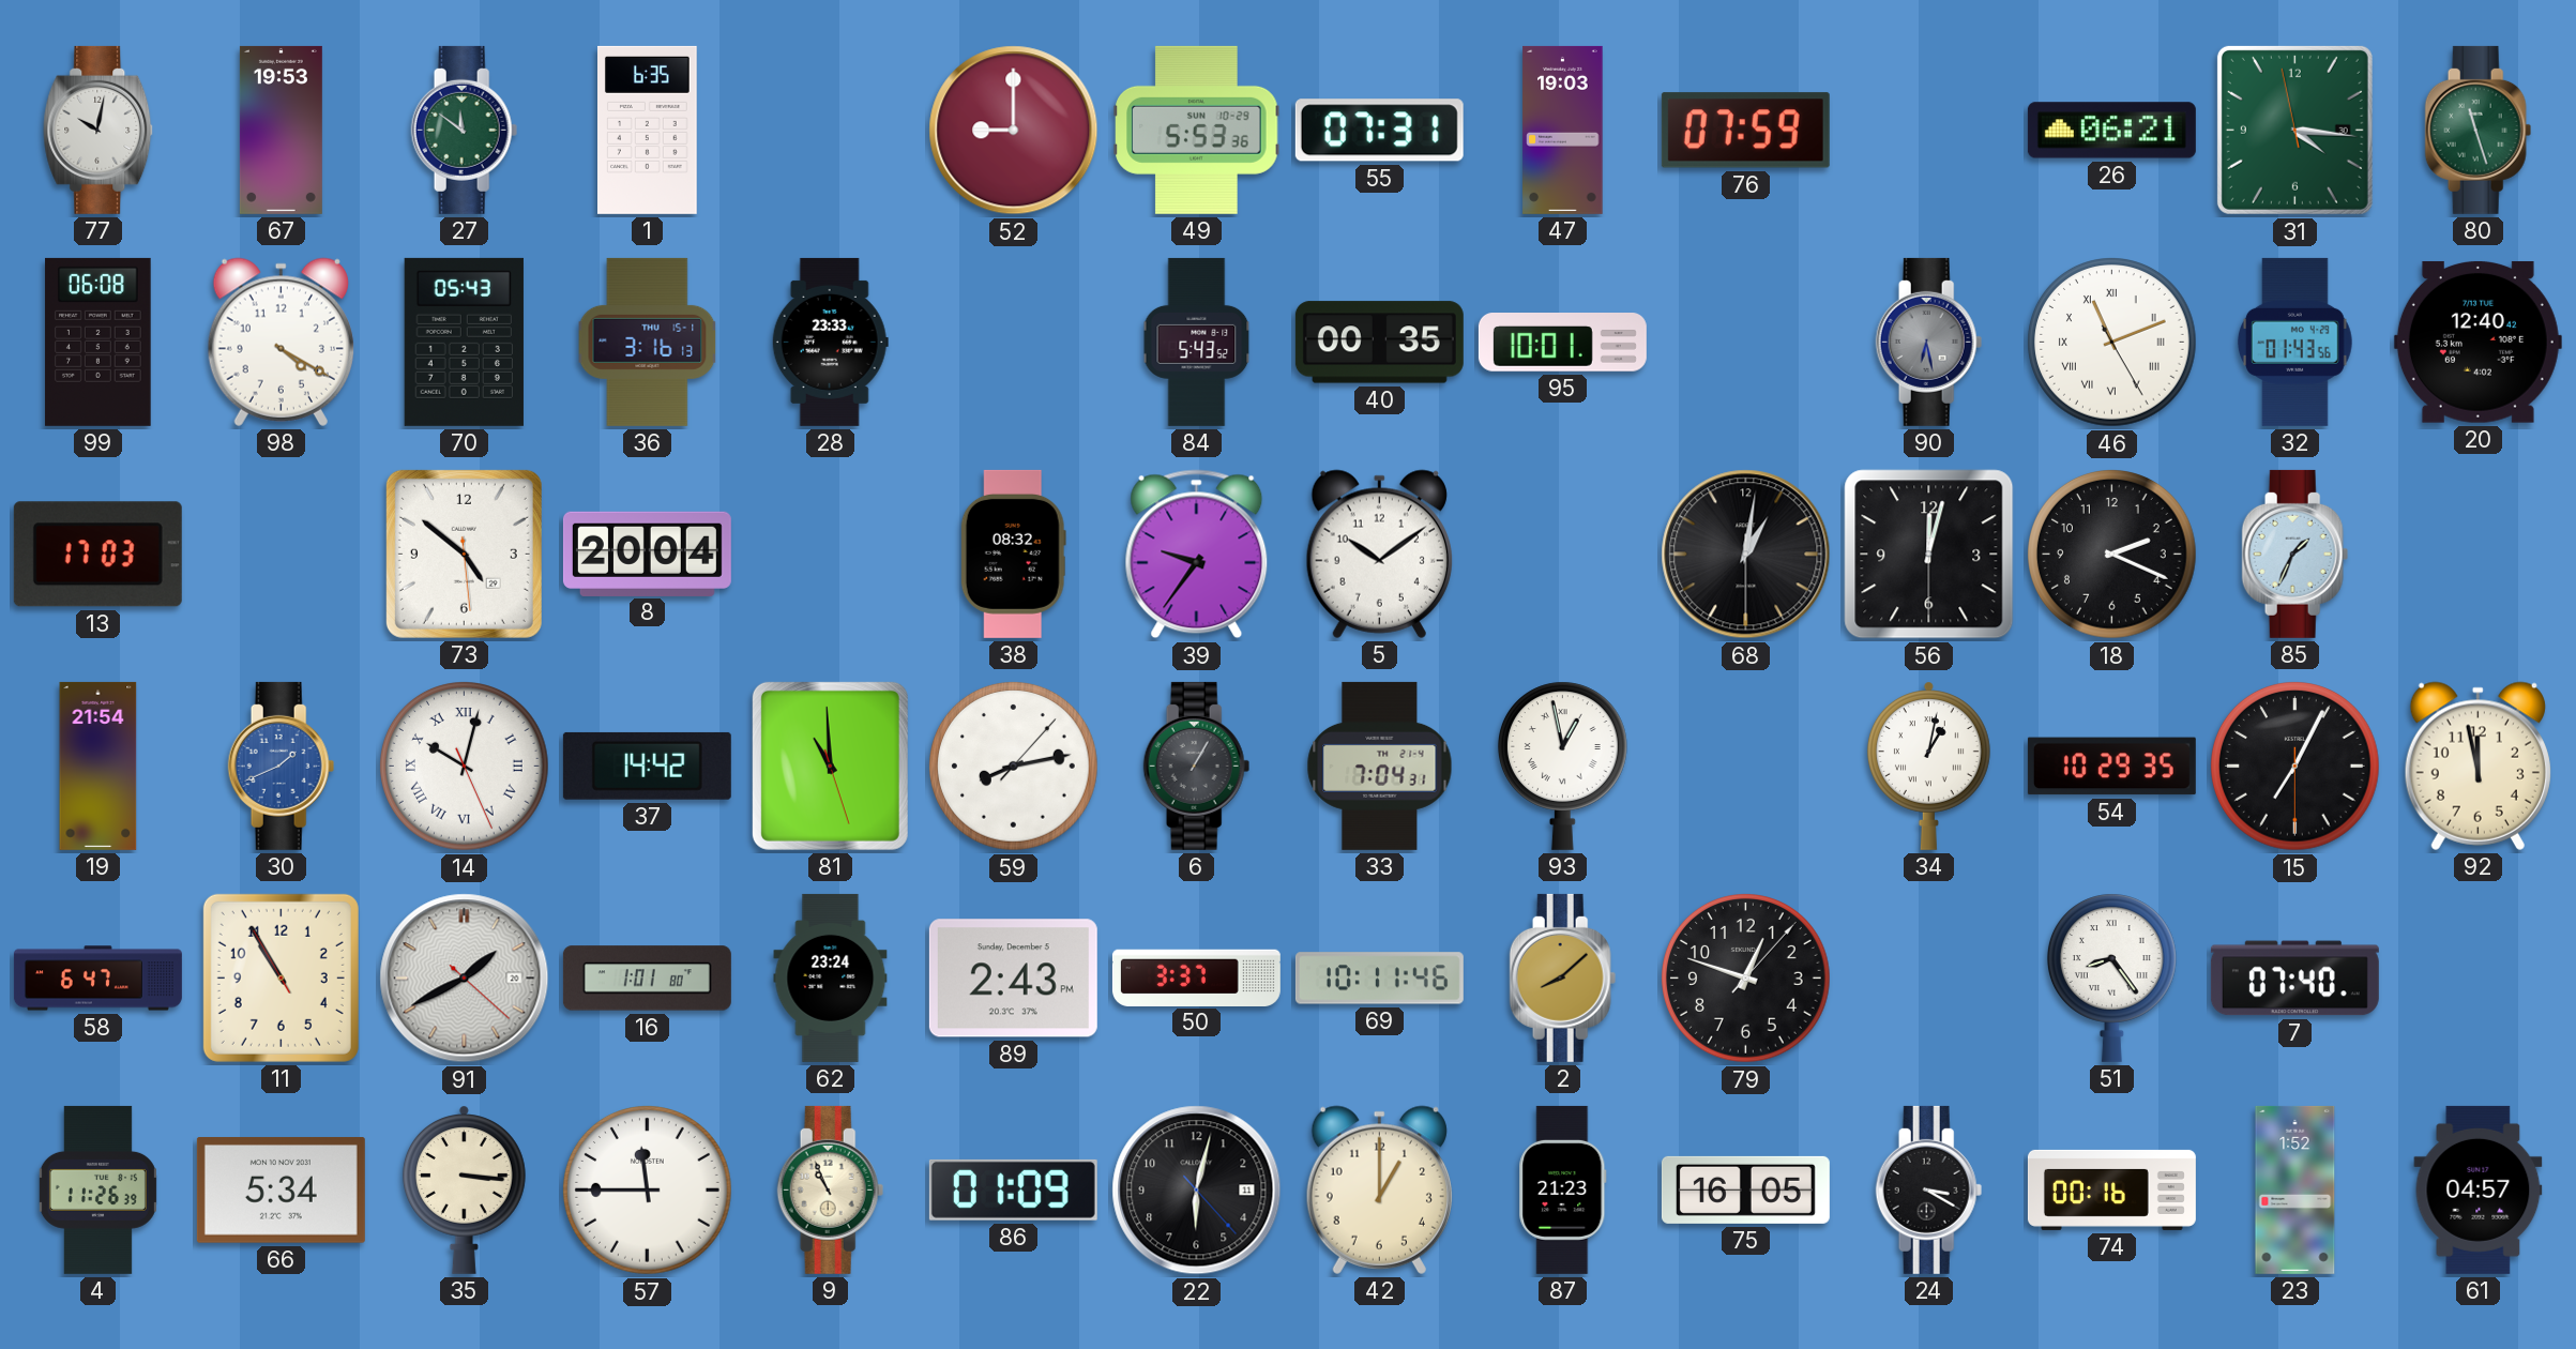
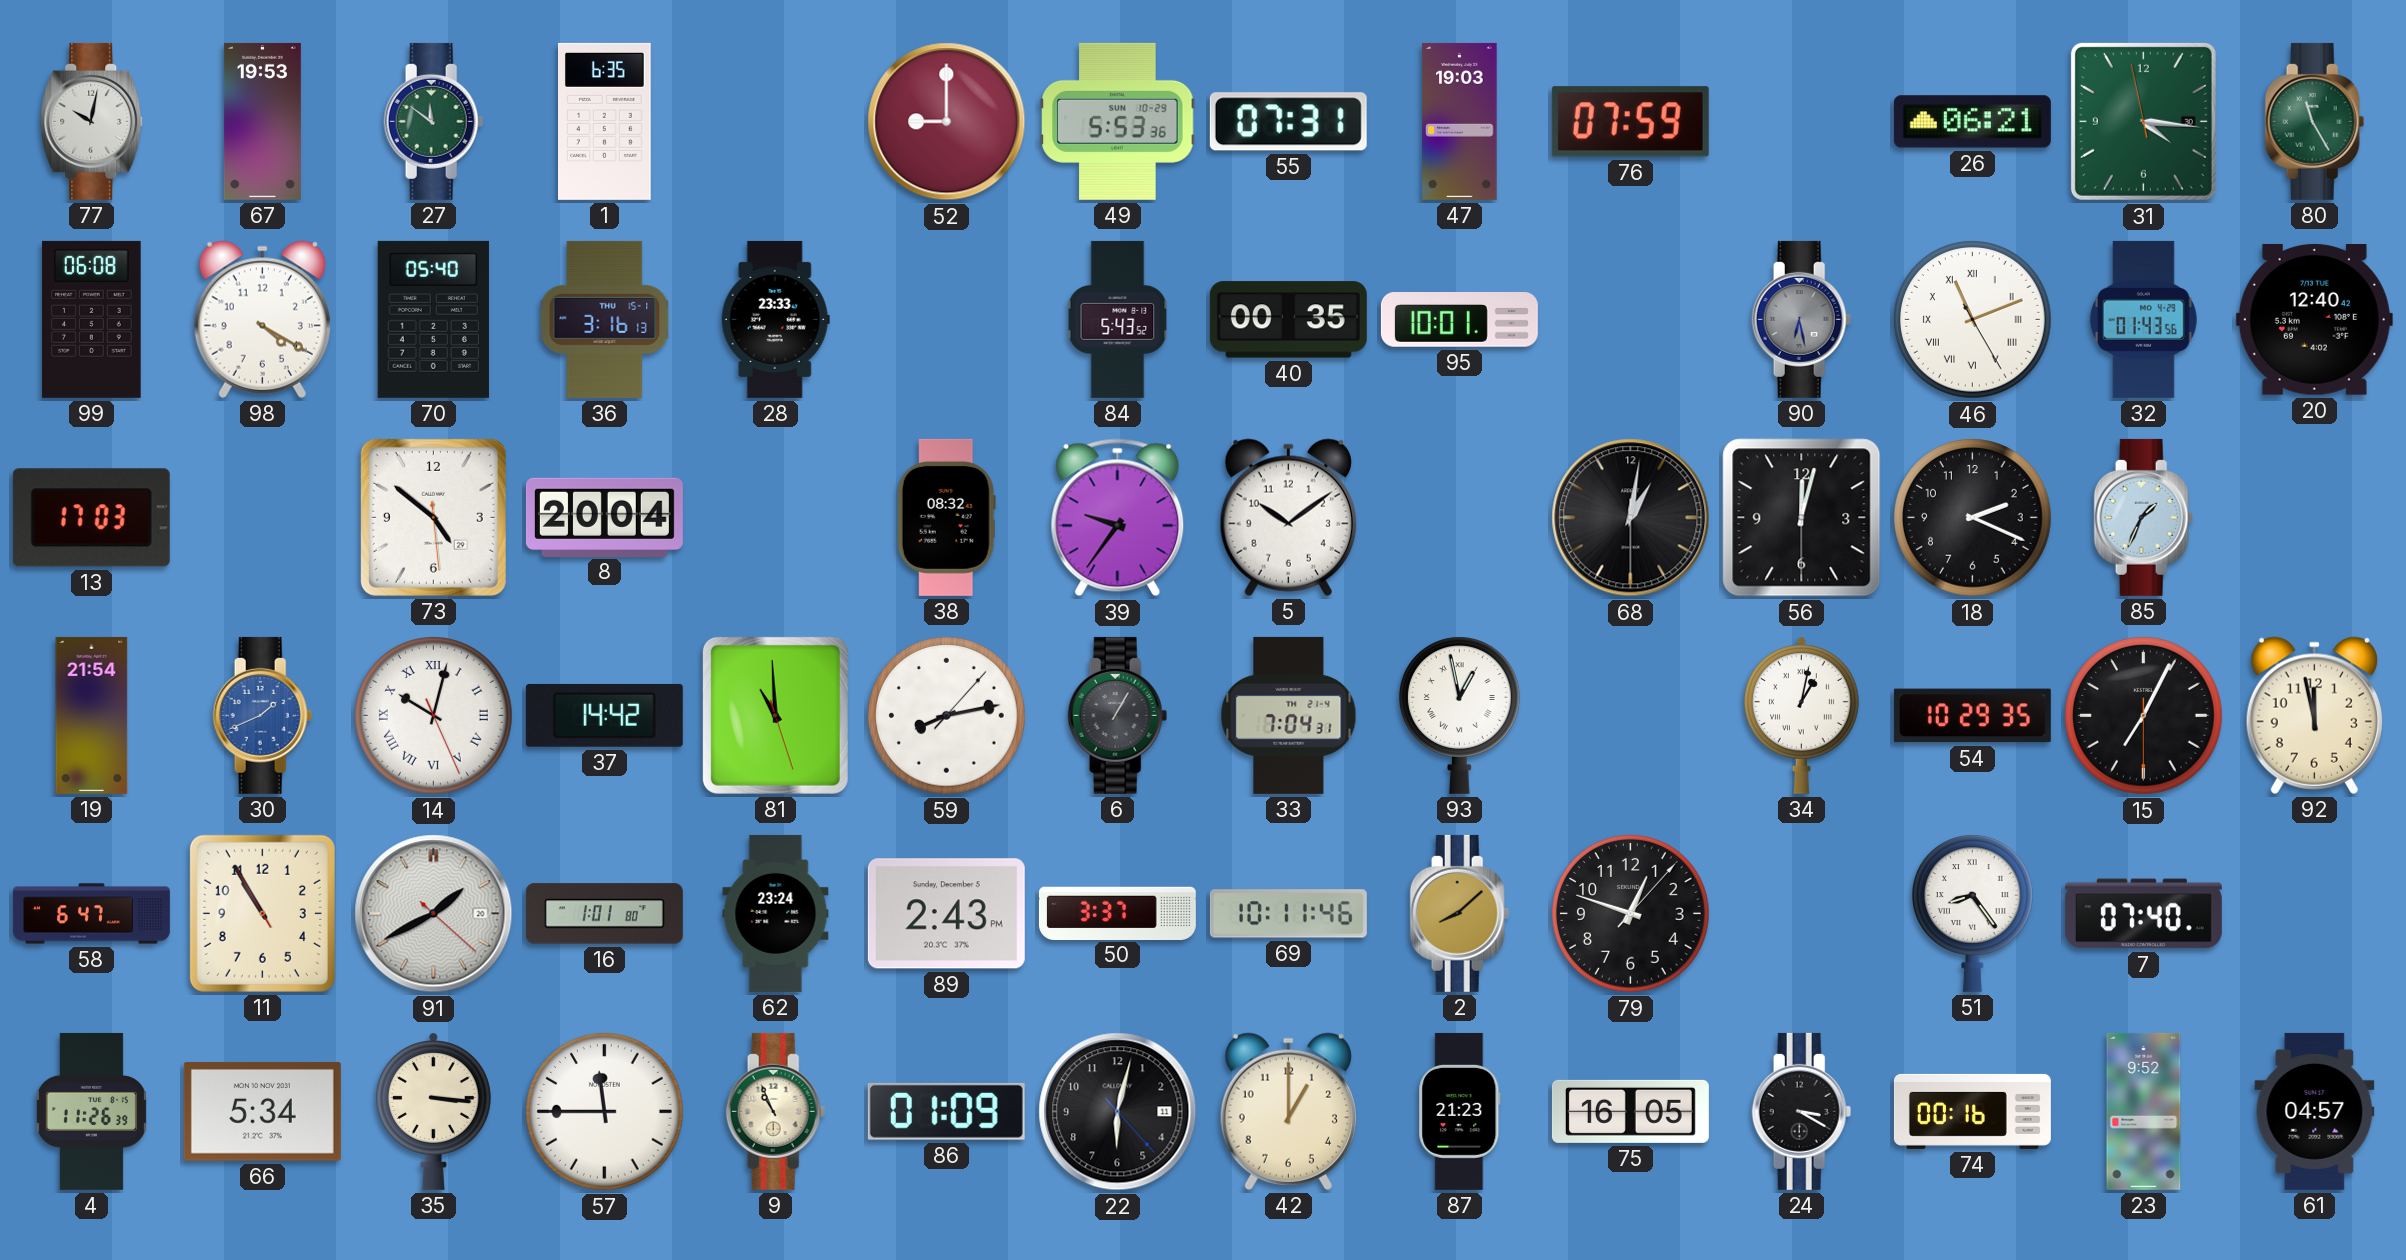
80: 11:27 -> 11:25
70: 05:43 -> 05:40
23: 1:52 -> 9:52
